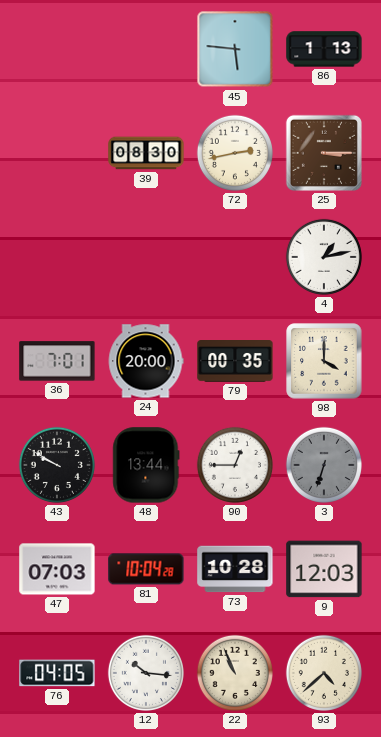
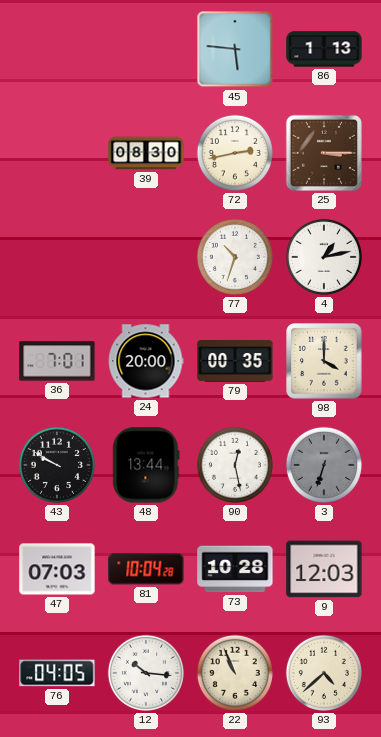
77: none -> 10:33
90: 12:45 -> 12:28
